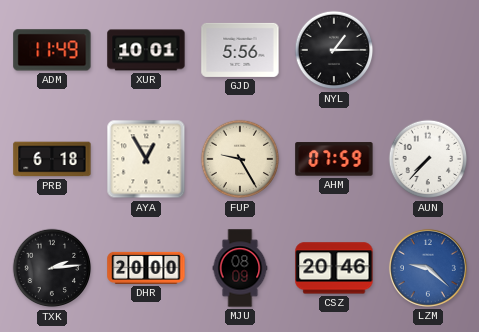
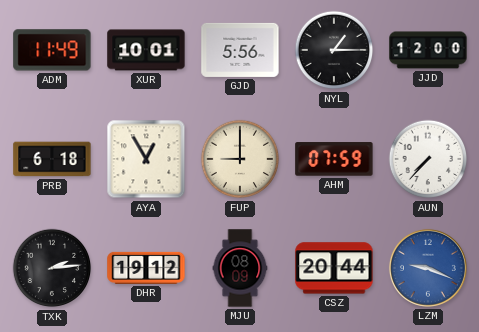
JJD: none -> 12:00
FUP: 9:25 -> 9:00
DHR: 20:00 -> 19:12
CSZ: 20:46 -> 20:44
LZM: 9:22 -> 9:19
